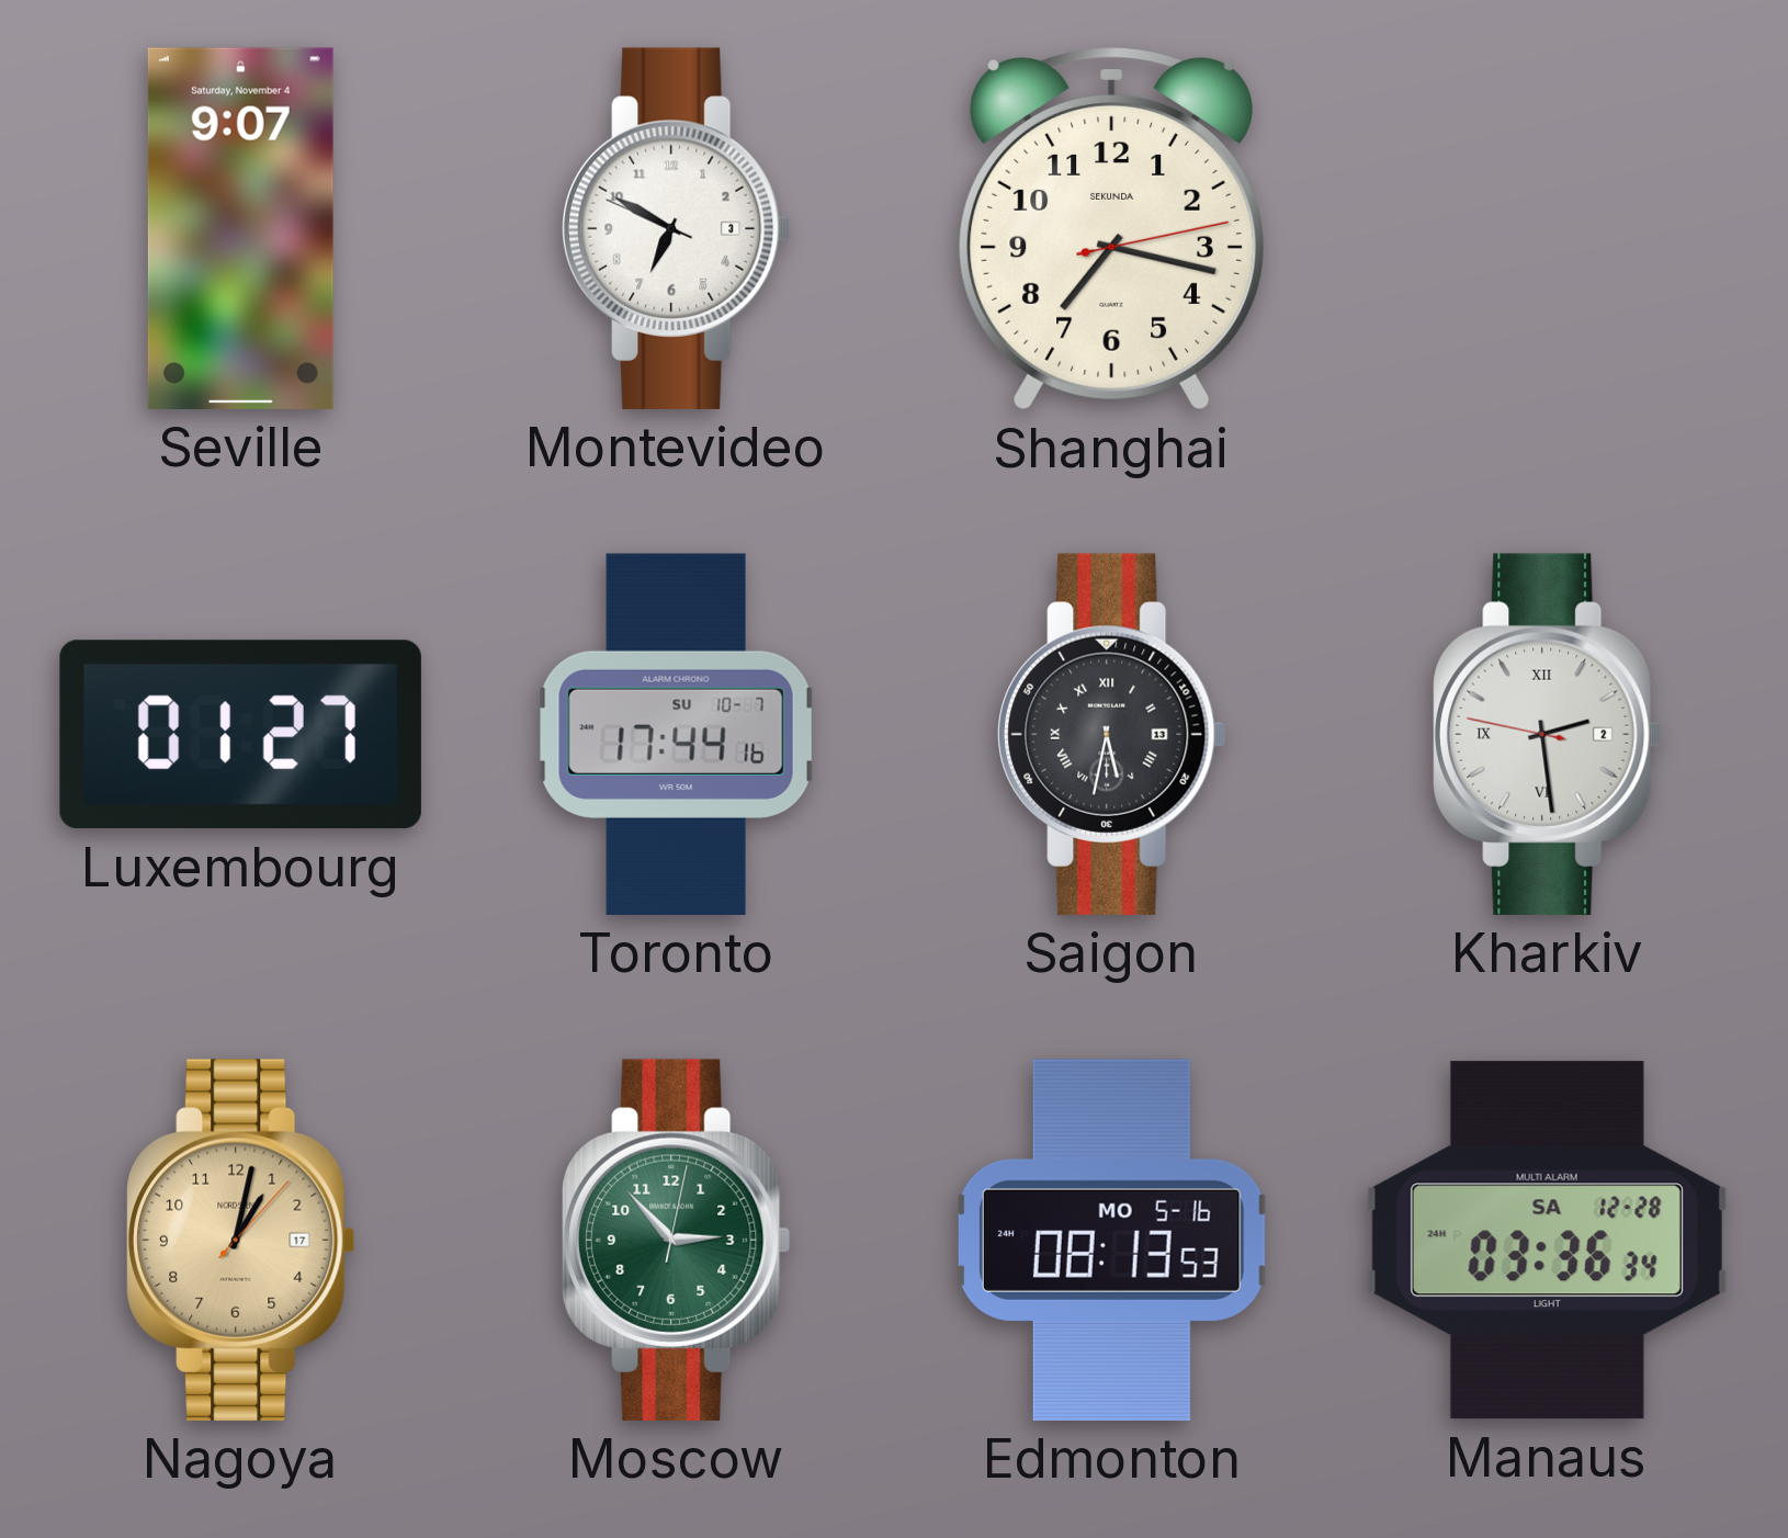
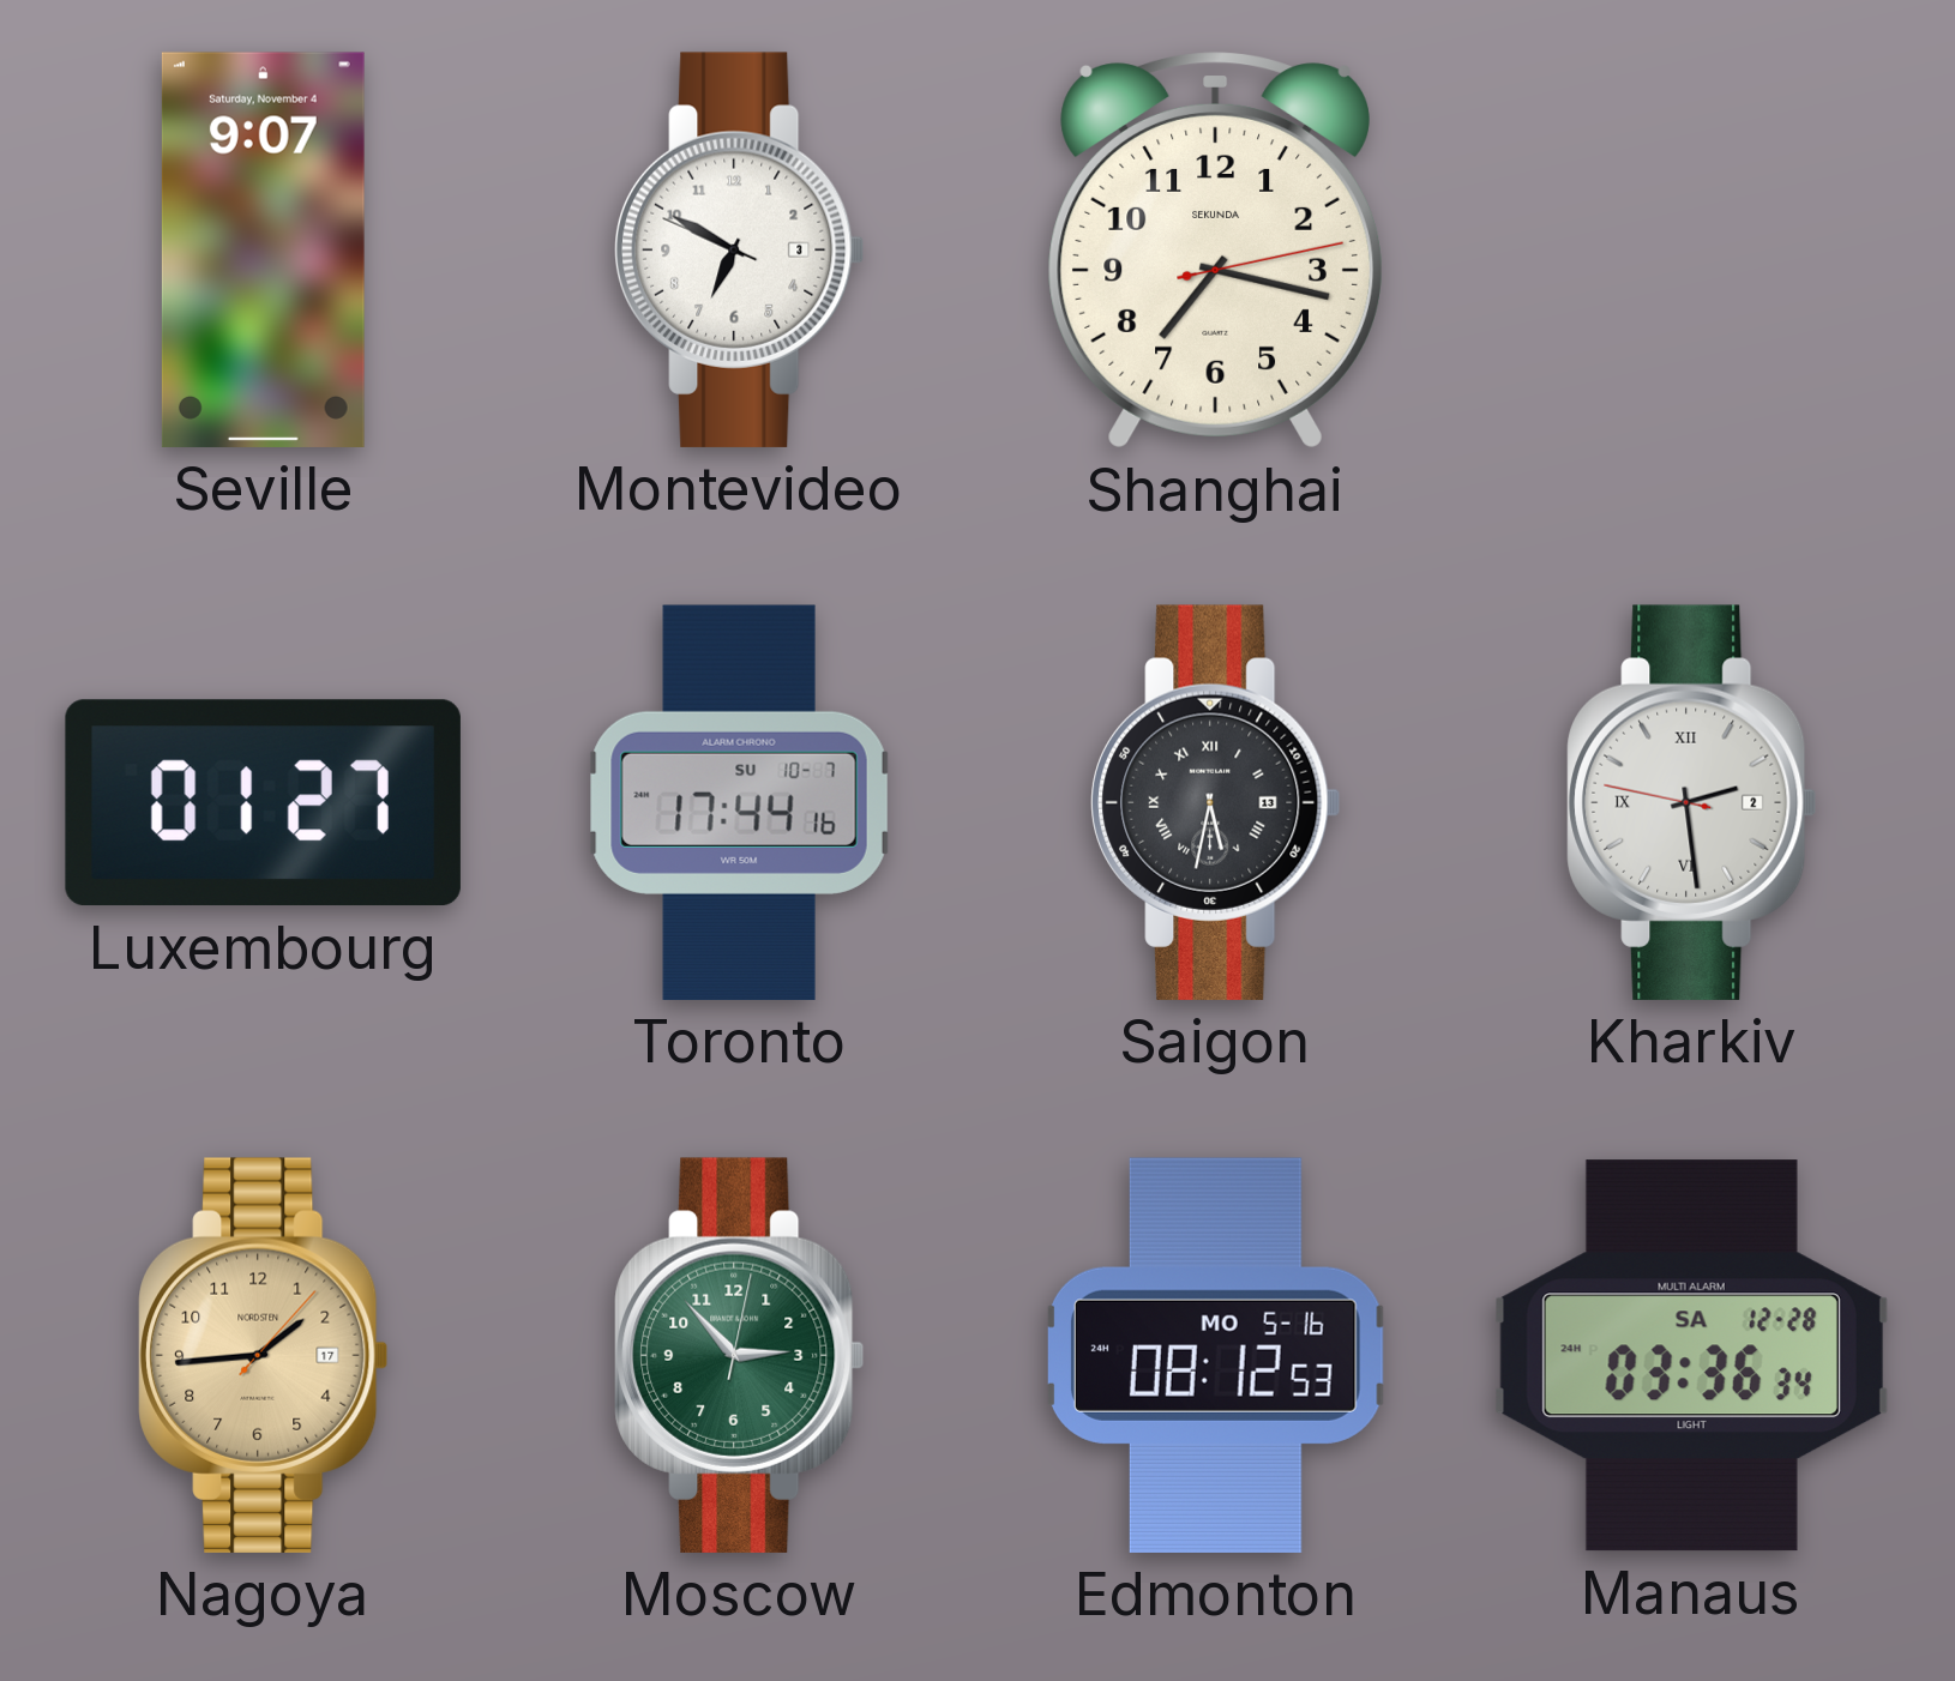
Nagoya: 1:02 -> 1:44
Edmonton: 08:13 -> 08:12
